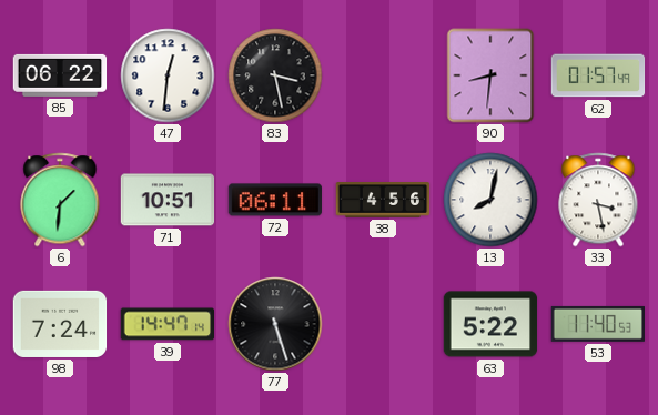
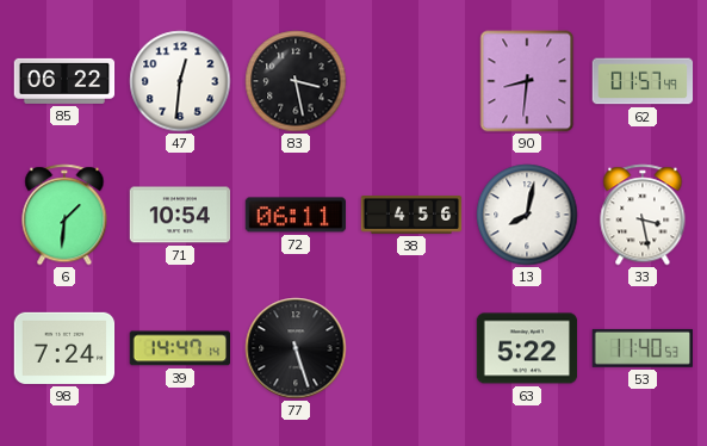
71: 10:51 -> 10:54
